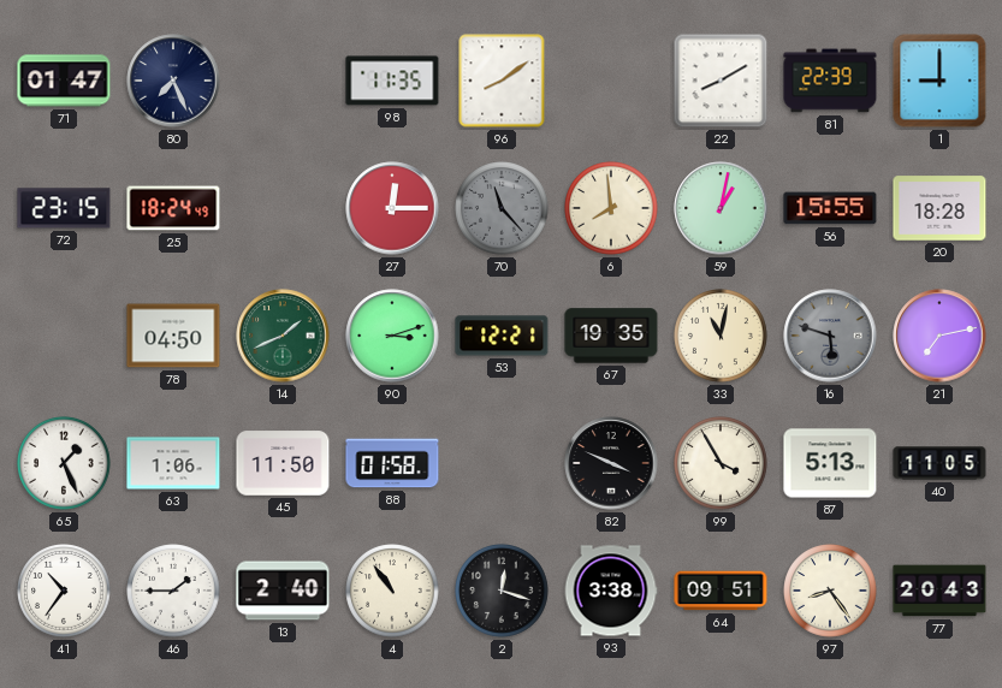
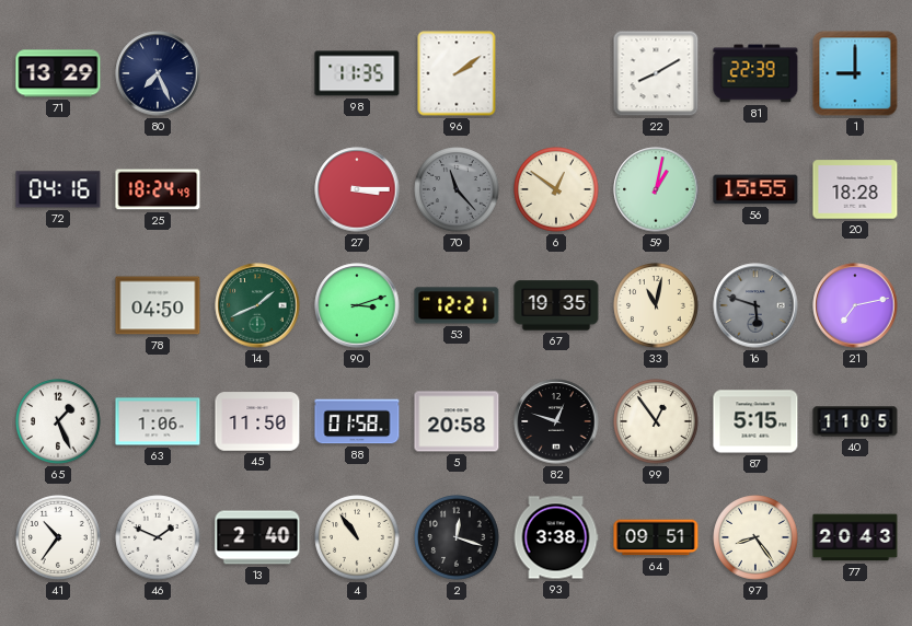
71: 01:47 -> 13:29
96: 8:09 -> 2:09
72: 23:15 -> 04:16
27: 12:15 -> 3:15
6: 7:59 -> 12:51
5: none -> 20:58
82: 3:49 -> 12:48
99: 3:55 -> 12:54
87: 5:13 -> 5:15
46: 1:45 -> 1:49
